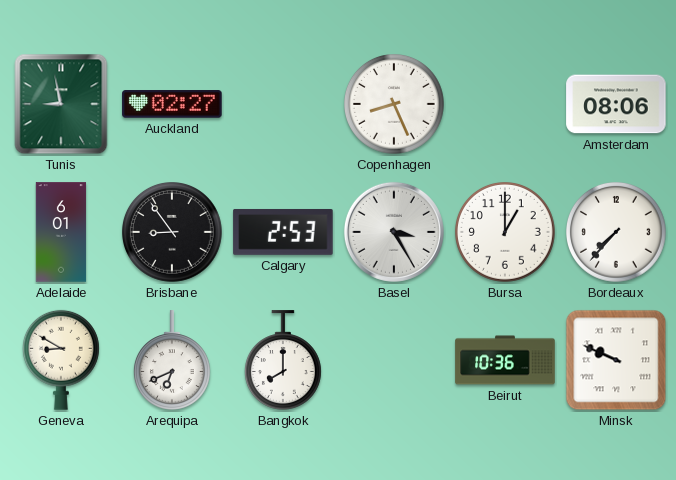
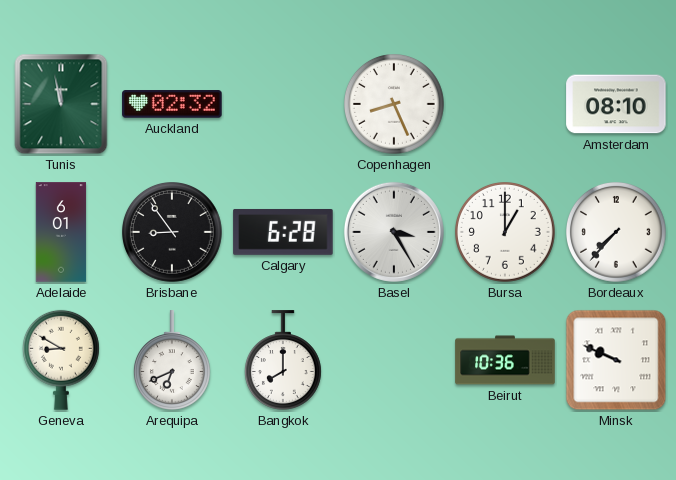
Tunis: 8:58 -> 11:58
Auckland: 02:27 -> 02:32
Amsterdam: 08:06 -> 08:10
Calgary: 2:53 -> 6:28
